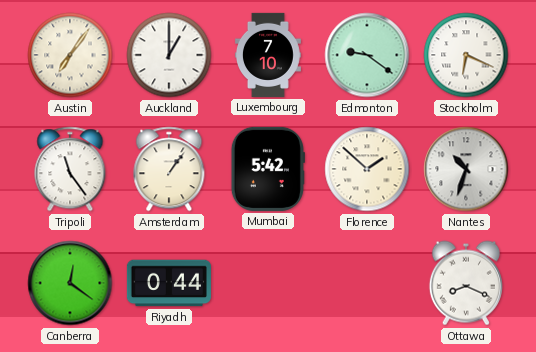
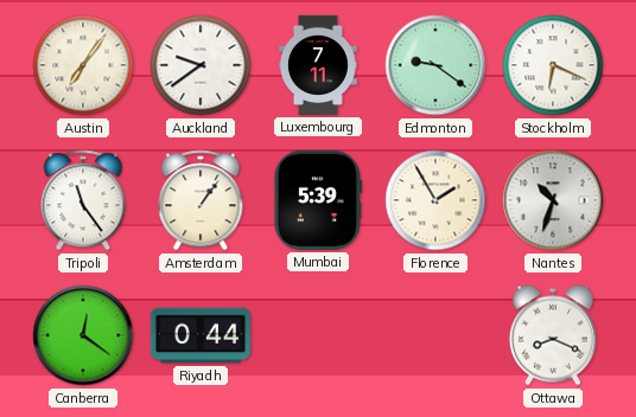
Auckland: 1:00 -> 9:39
Luxembourg: 7:10 -> 7:11
Mumbai: 5:42 -> 5:39
Florence: 1:52 -> 1:55
